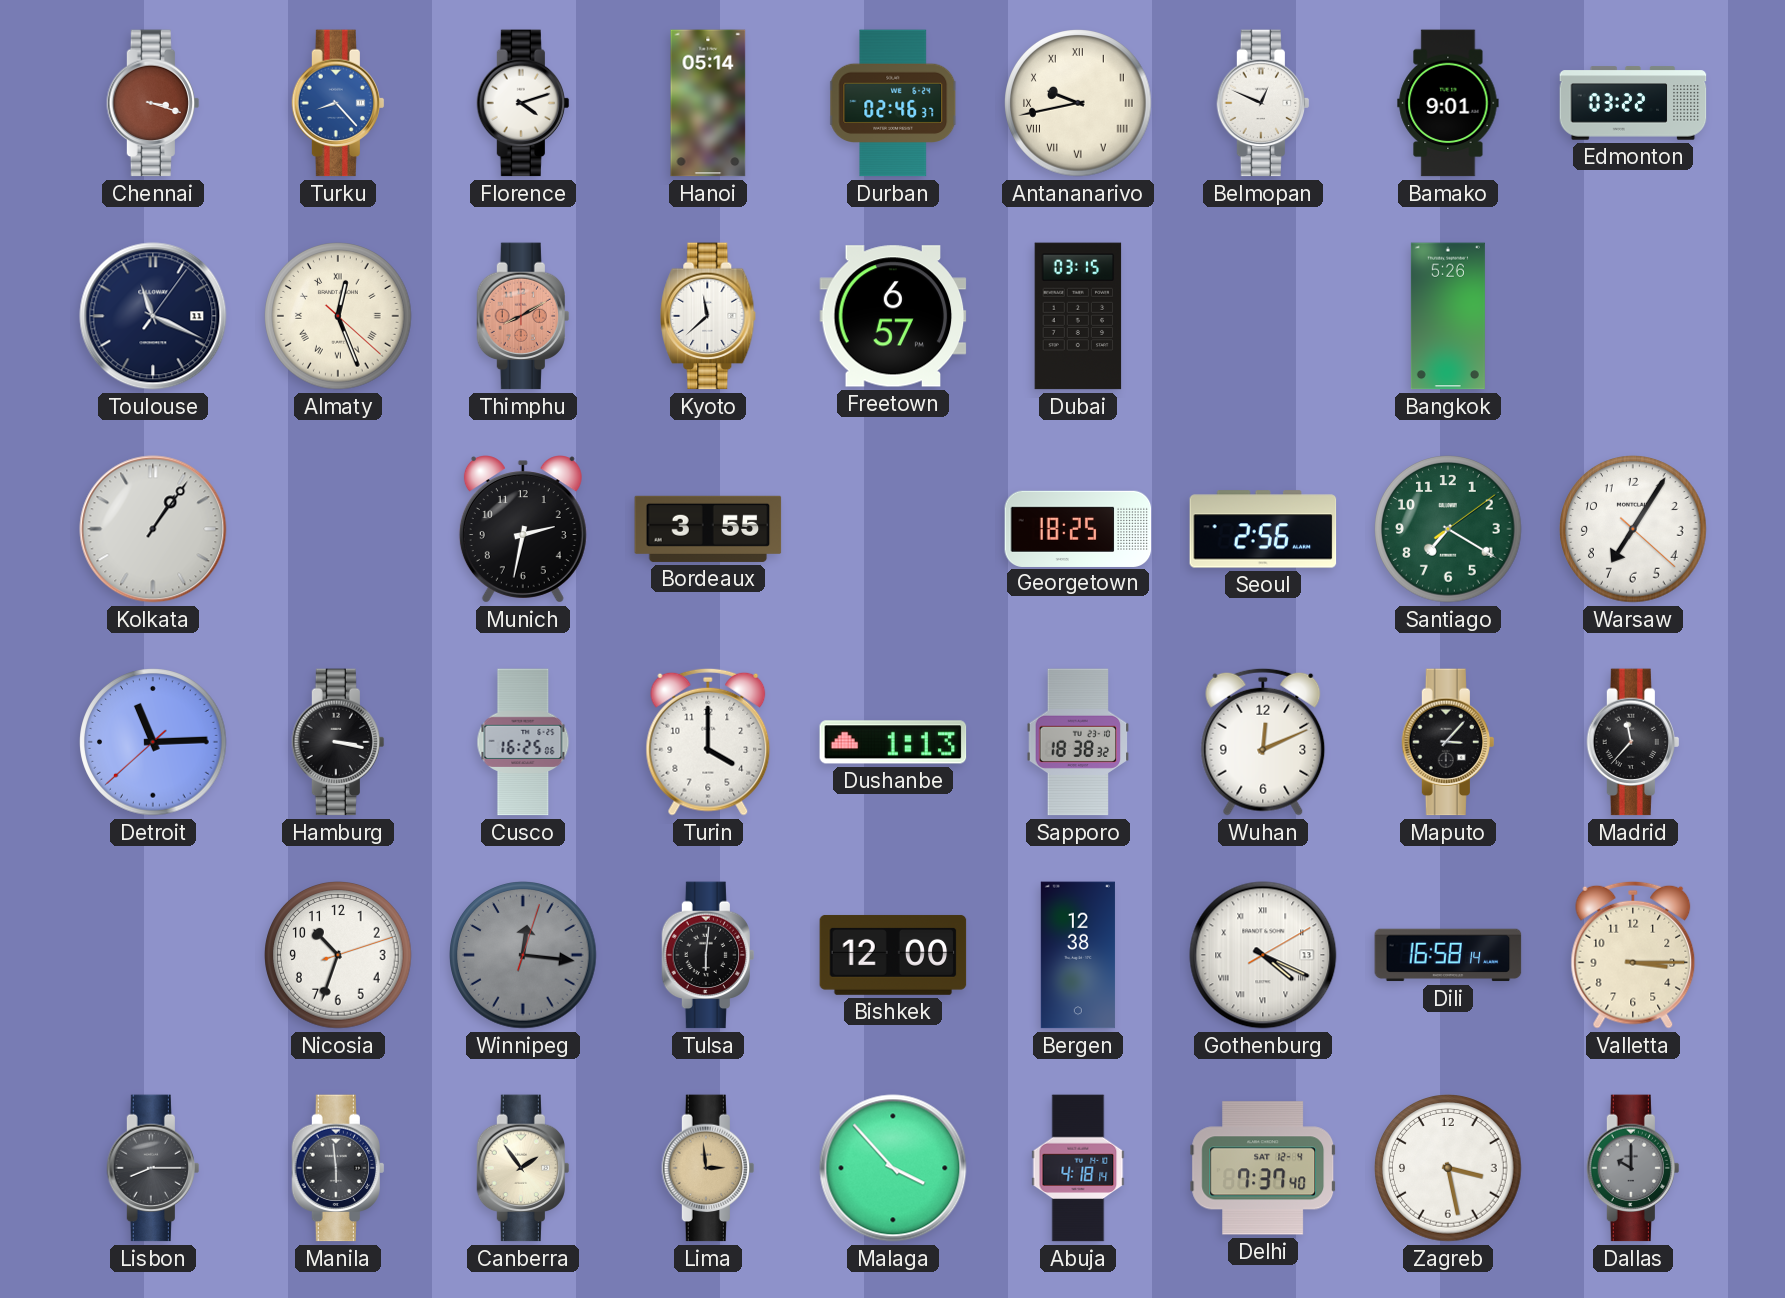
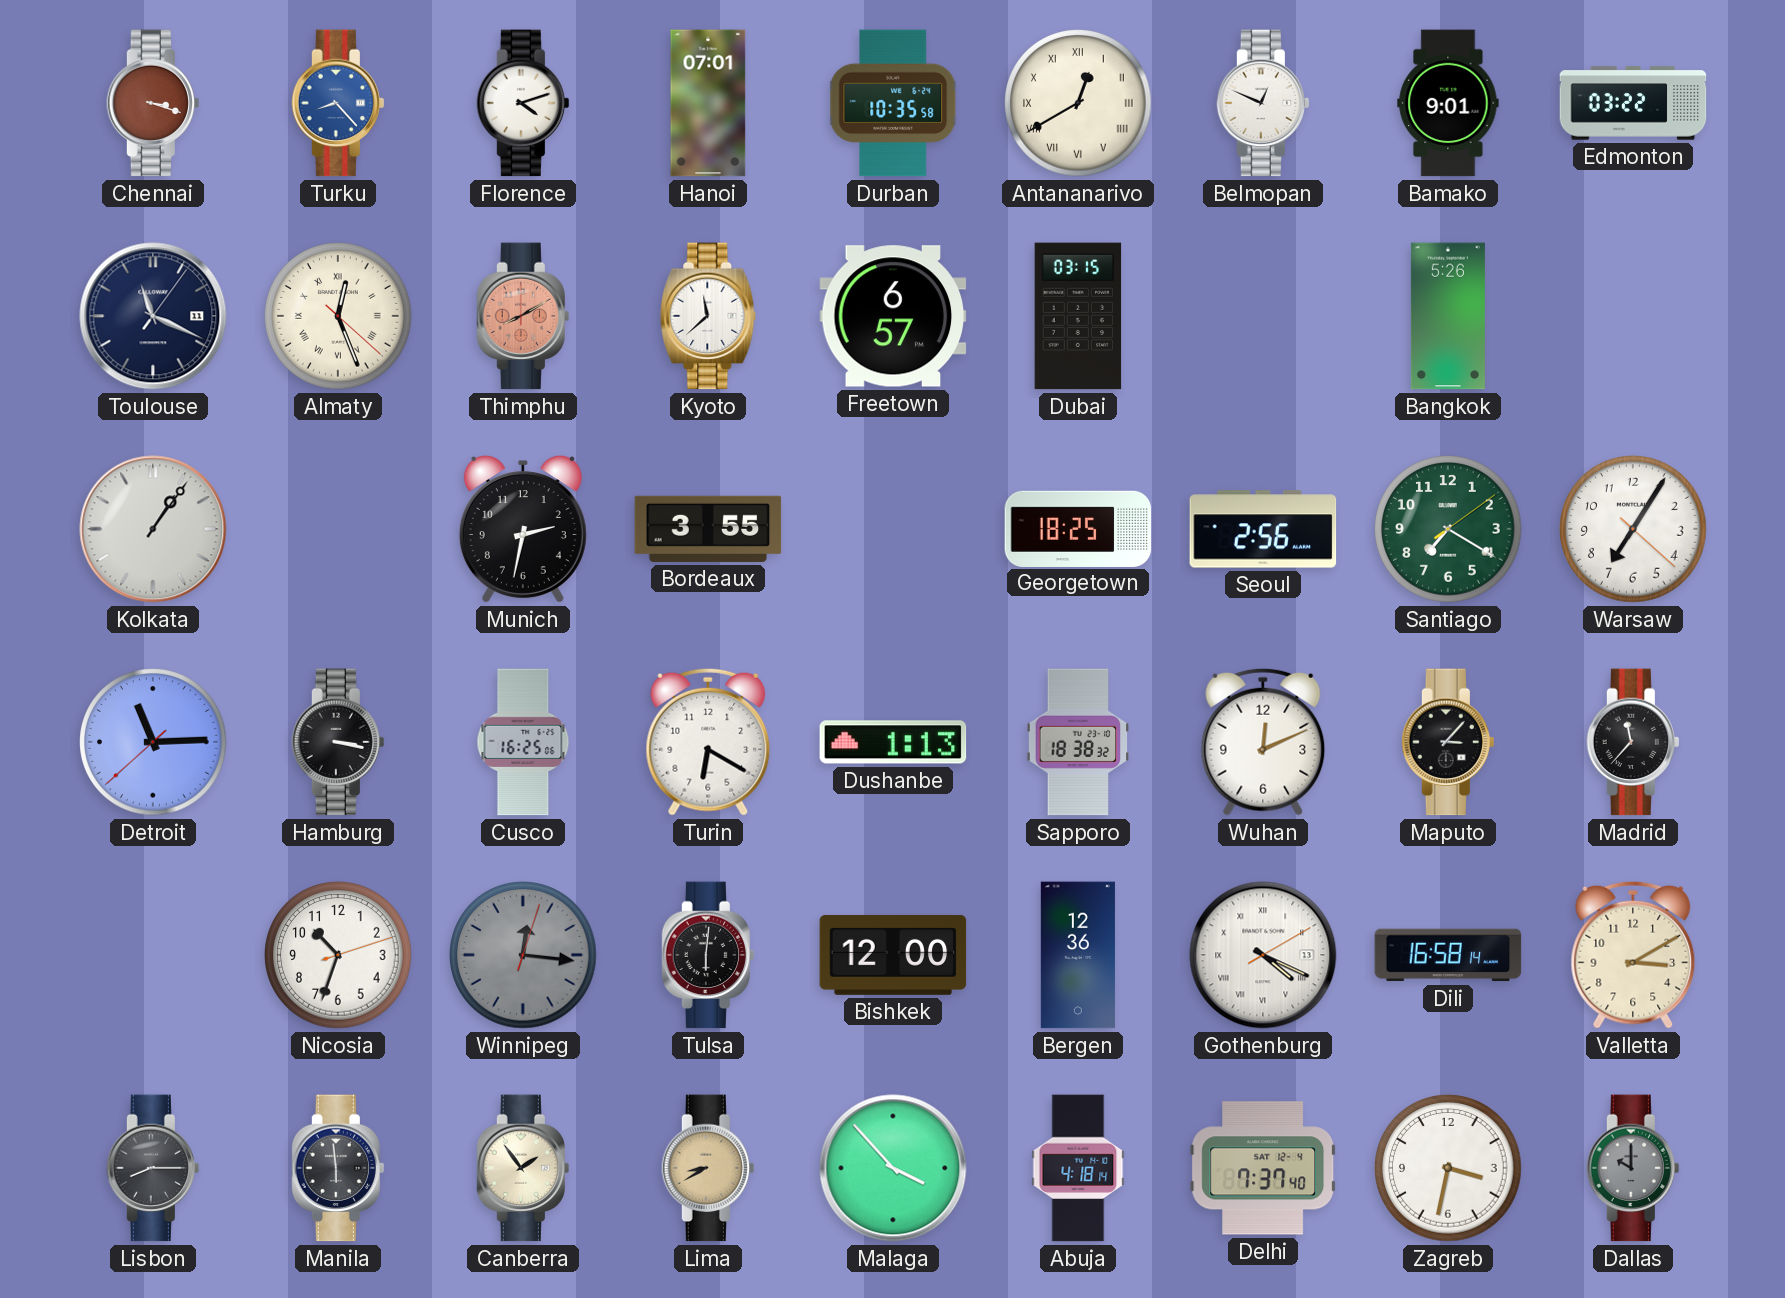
Hanoi: 05:14 -> 07:01
Durban: 02:46 -> 10:35
Antananarivo: 9:43 -> 12:40
Turin: 4:00 -> 6:20
Bergen: 12:38 -> 12:36
Valletta: 3:15 -> 3:10
Lima: 2:59 -> 8:40
Zagreb: 3:28 -> 3:32
